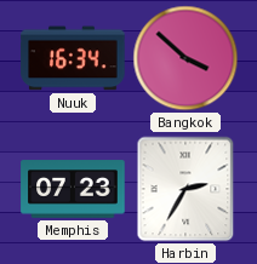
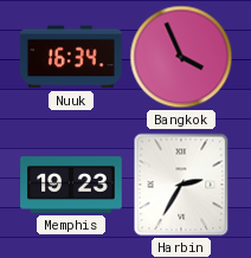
Bangkok: 3:52 -> 3:56
Memphis: 07:23 -> 19:23
